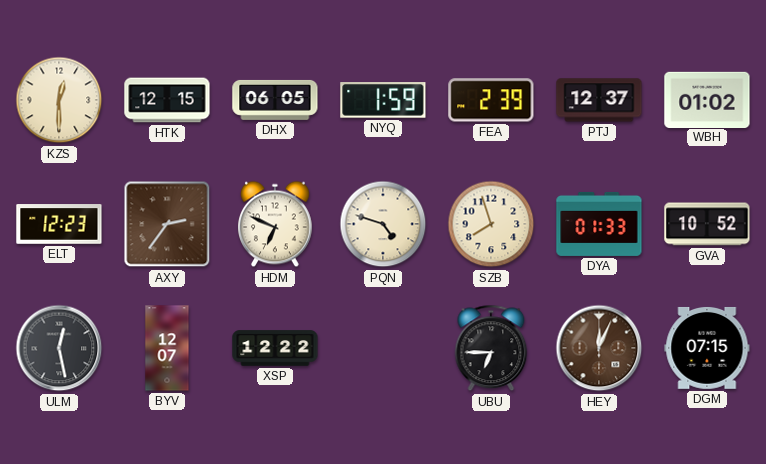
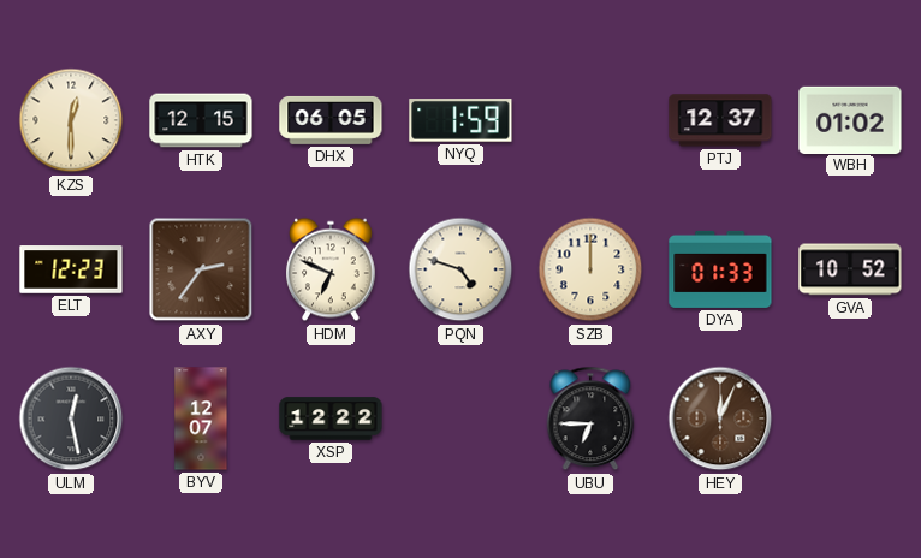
FEA: 2:39 -> none
SZB: 7:57 -> 12:00
DGM: 07:15 -> none
